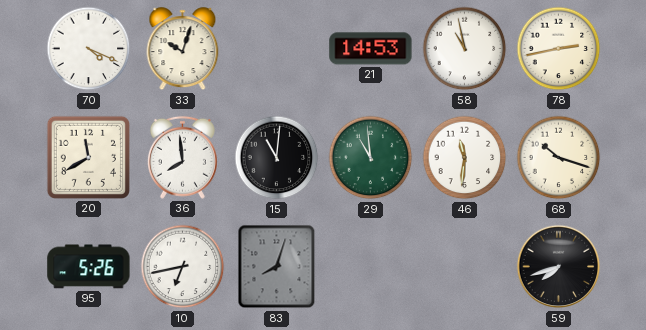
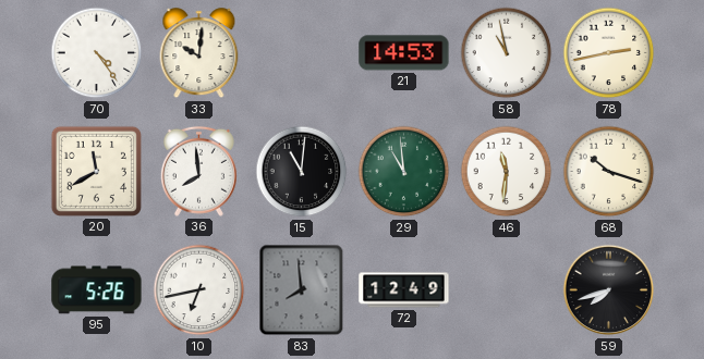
70: 4:19 -> 4:24
33: 10:03 -> 10:01
83: 8:03 -> 7:59
72: none -> 12:49
